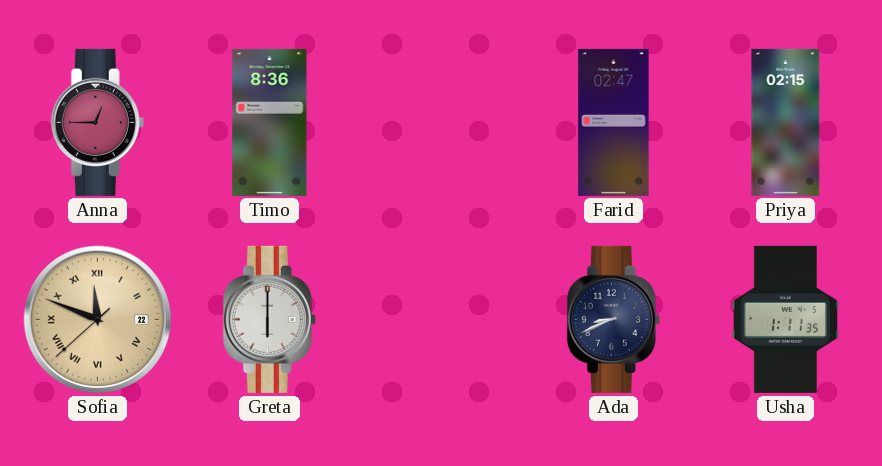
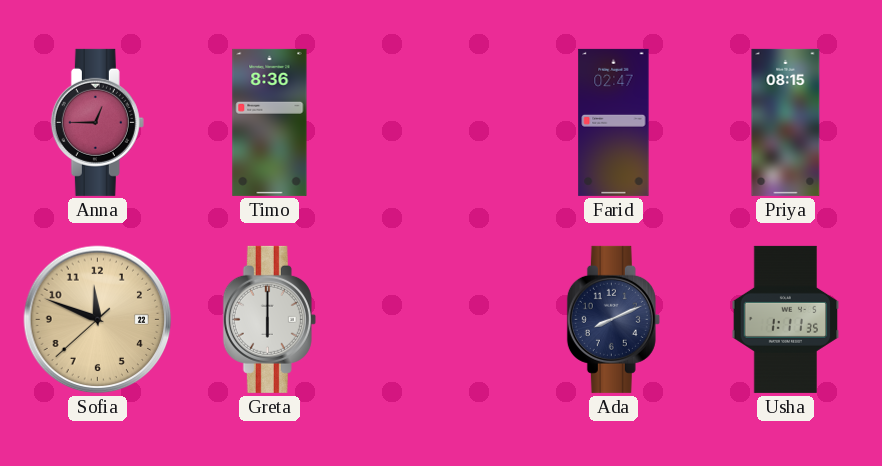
Priya: 02:15 -> 08:15
Sofia numerals: Roman -> Arabic
Ada: 8:41 -> 8:11
